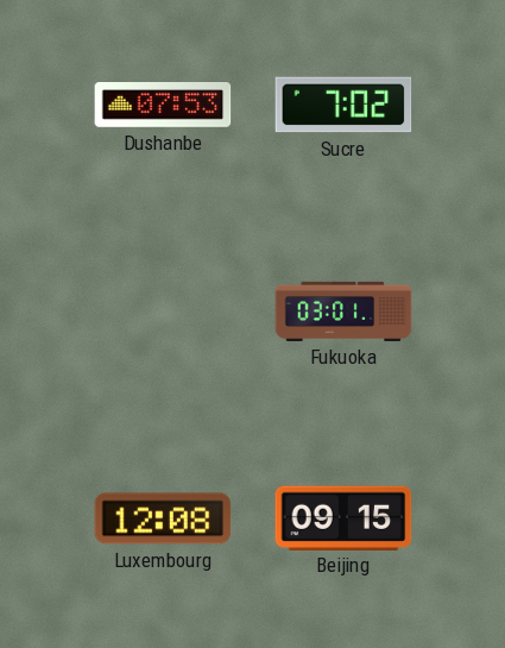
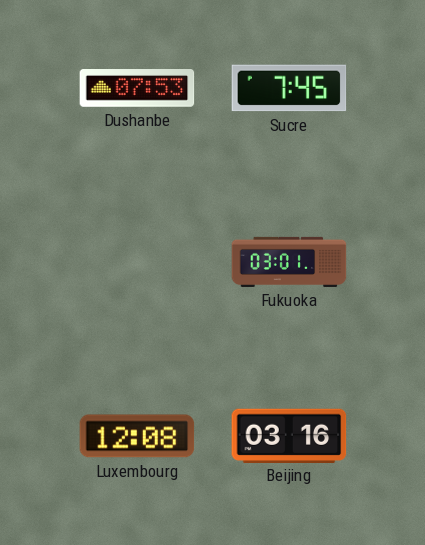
Sucre: 7:02 -> 7:45
Beijing: 09:15 -> 03:16
